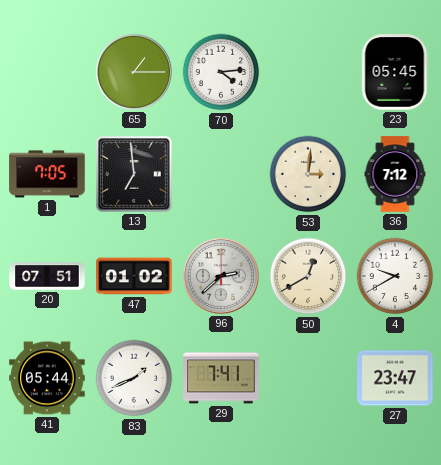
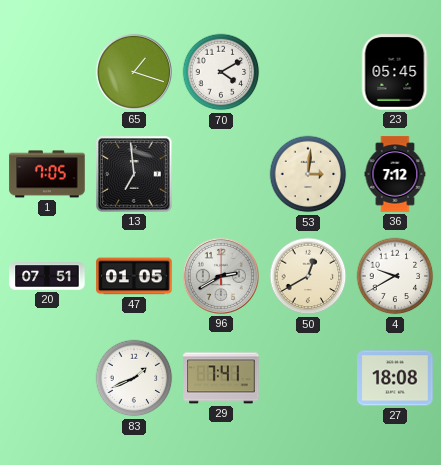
65: 1:15 -> 1:18
70: 4:14 -> 4:10
47: 01:02 -> 01:05
96: 2:38 -> 2:40
41: 05:44 -> none
27: 23:47 -> 18:08
